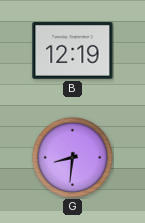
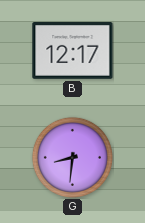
B: 12:19 -> 12:17
